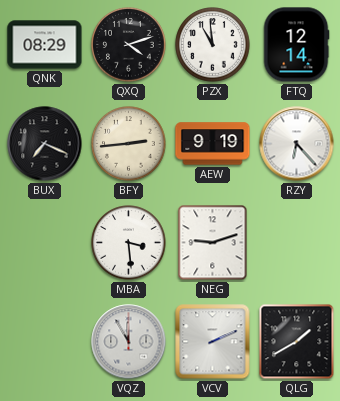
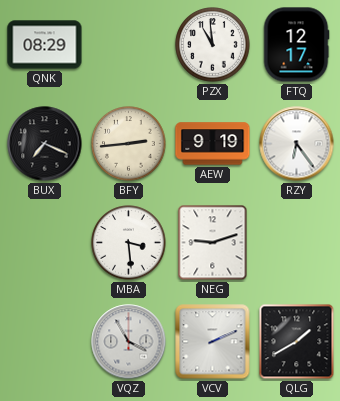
QXQ: 4:12 -> none
FTQ: 12:14 -> 12:17
RZY: 6:23 -> 6:24
VQZ: 11:55 -> 3:55
